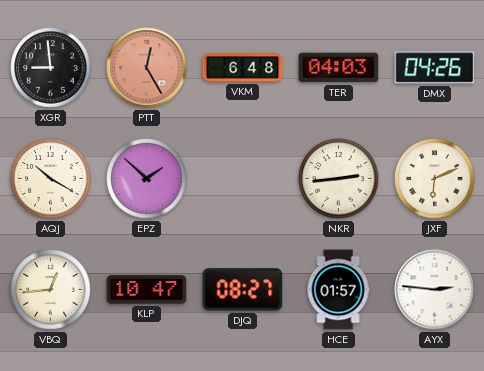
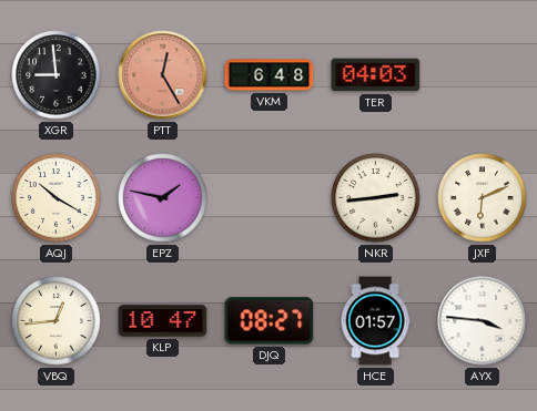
DMX: 04:26 -> none
EPZ: 1:52 -> 1:47
AYX: 2:46 -> 3:46
